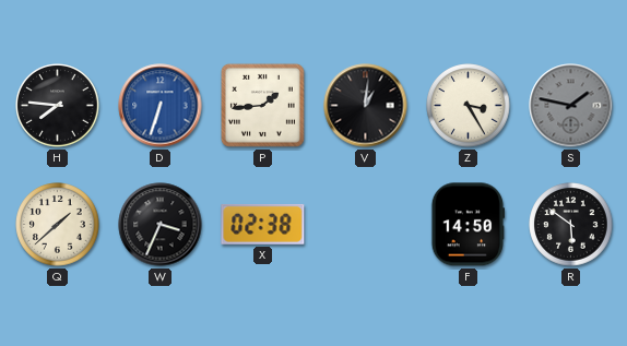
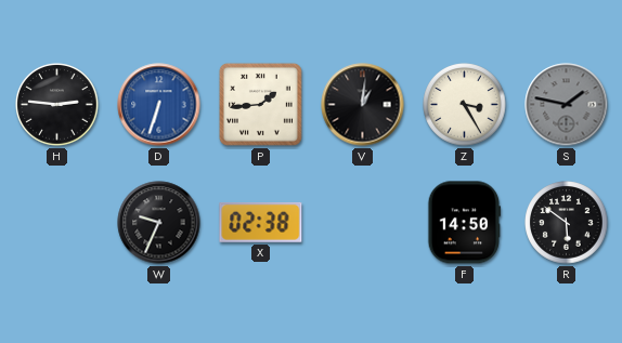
H: 7:46 -> 2:46
Q: 1:38 -> none
W: 3:34 -> 9:34
